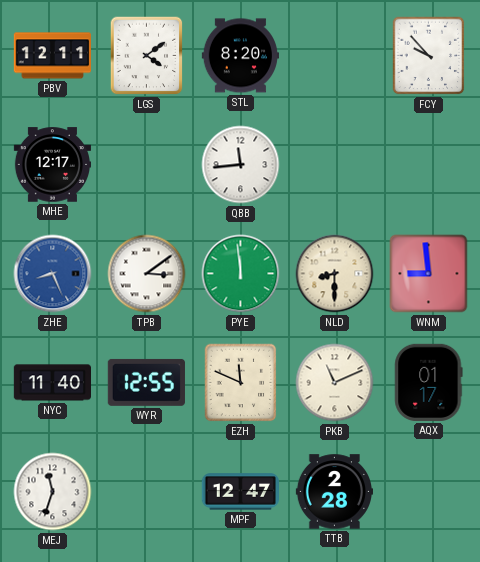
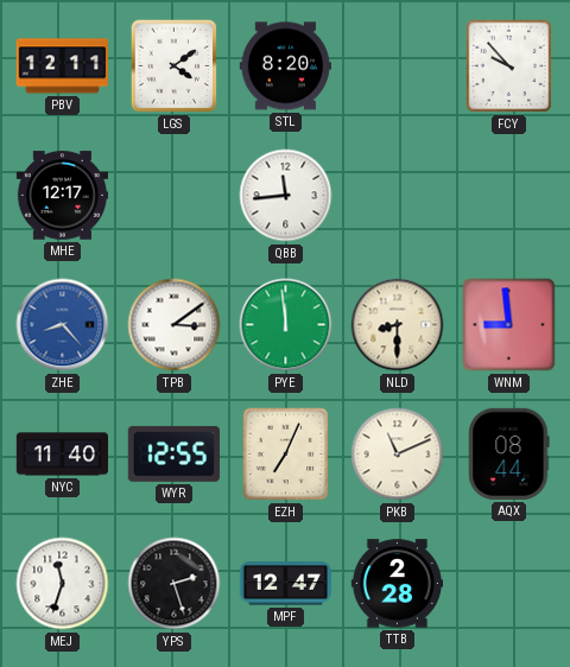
ZHE: 8:26 -> 8:23
EZH: 11:49 -> 7:04
AQX: 01:17 -> 08:44
YPS: none -> 2:27
